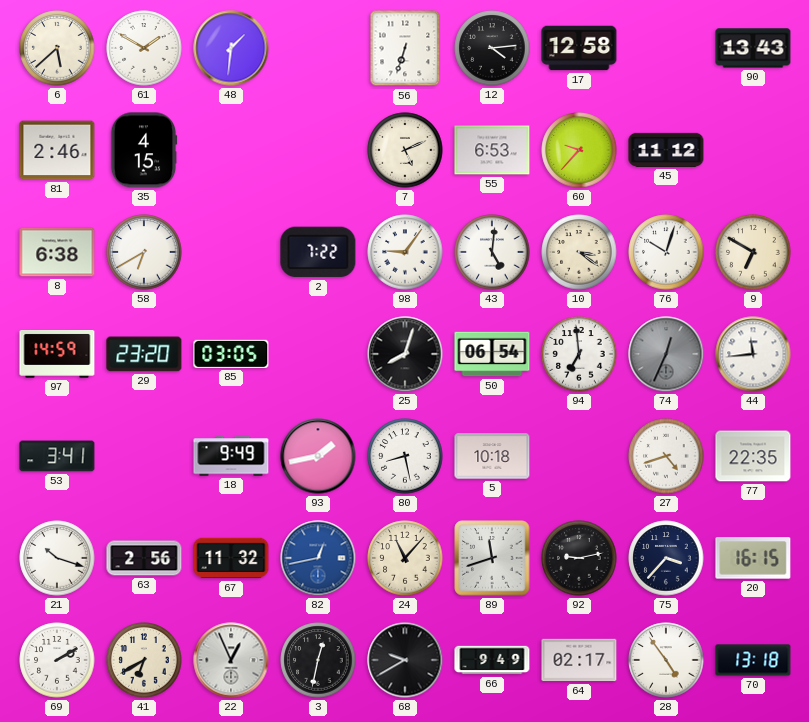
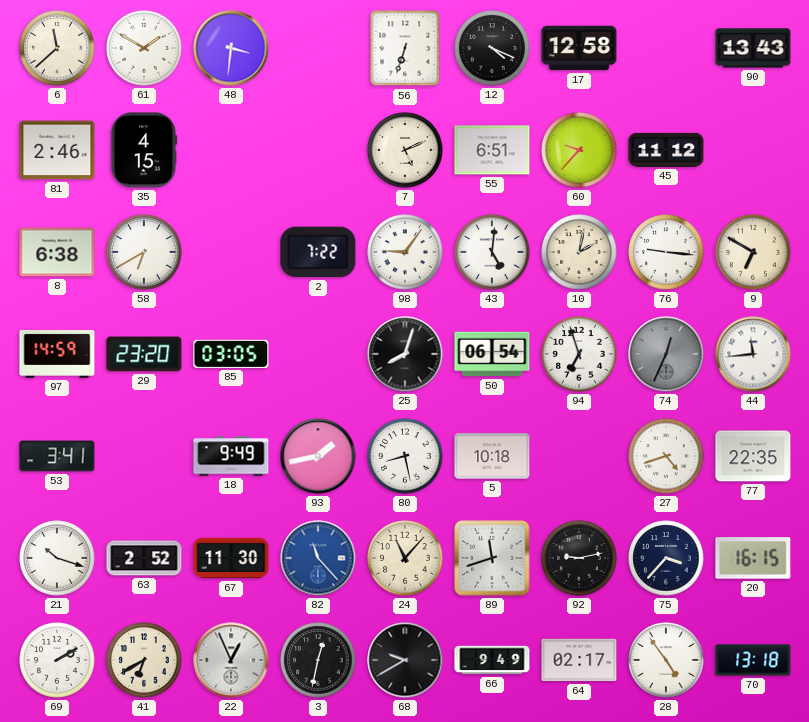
6: 5:38 -> 11:38
48: 1:31 -> 3:31
12: 4:14 -> 4:19
55: 6:53 -> 6:51
10: 3:21 -> 2:02
76: 10:03 -> 9:16
94: 6:59 -> 6:57
63: 2:56 -> 2:52
67: 11:32 -> 11:30
82: 12:43 -> 11:23
